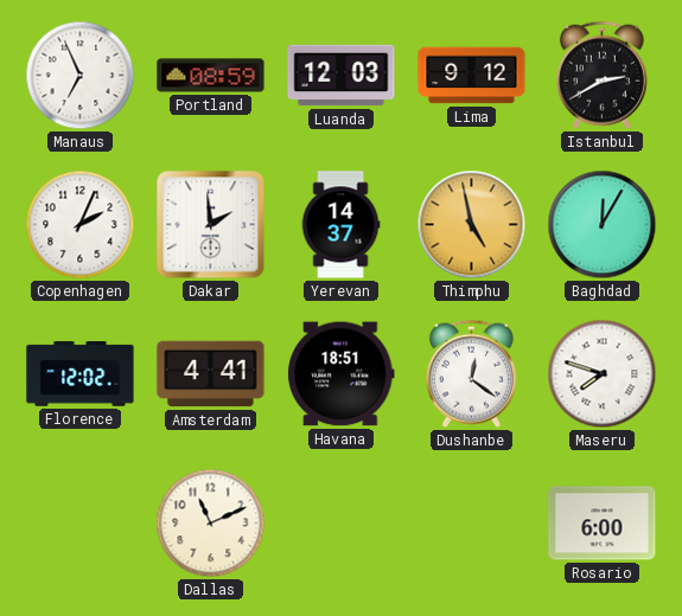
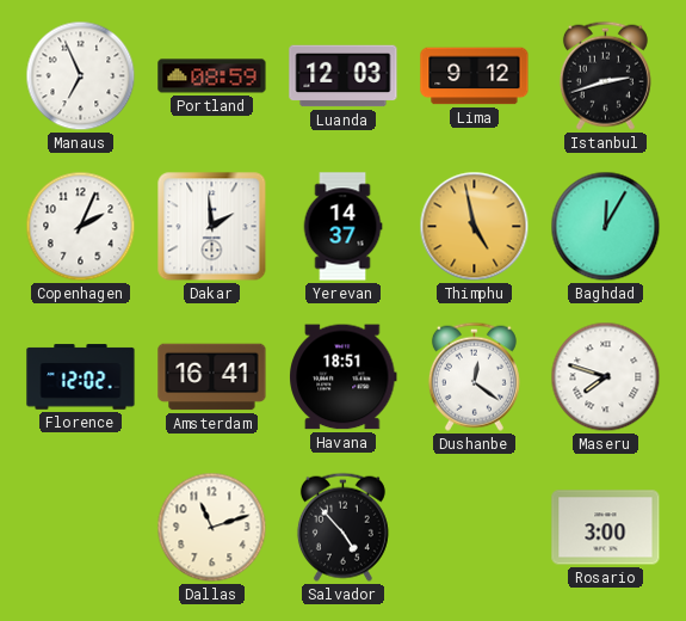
Istanbul: 2:40 -> 2:42
Amsterdam: 4:41 -> 16:41
Dallas: 11:11 -> 11:12
Salvador: none -> 4:53
Rosario: 6:00 -> 3:00
